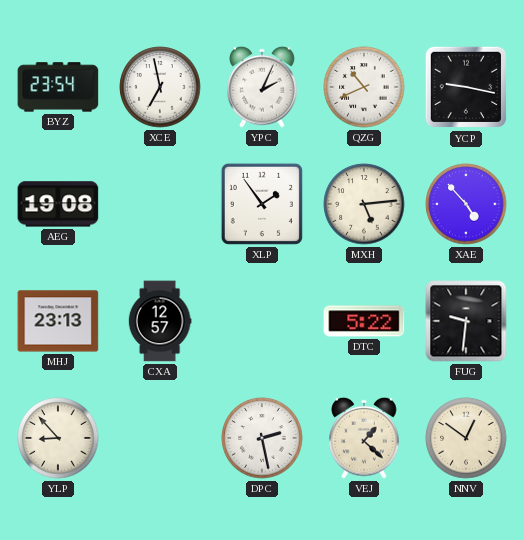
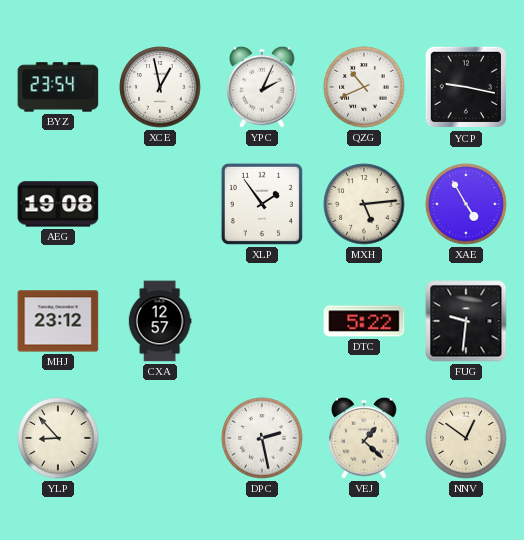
XCE: 6:58 -> 12:58
XAE: 4:53 -> 4:55
MHJ: 23:13 -> 23:12
